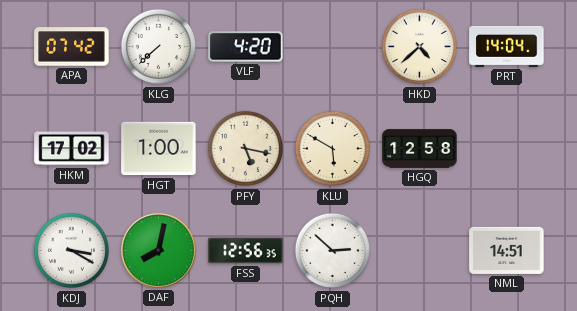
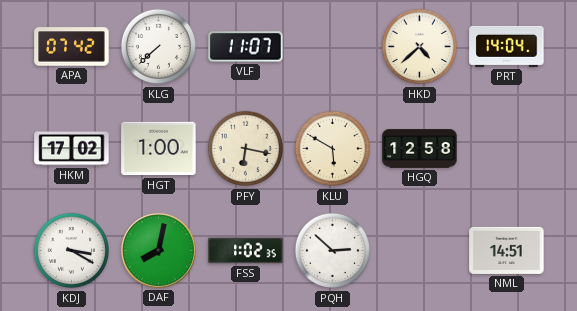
VLF: 4:20 -> 11:07
PFY: 5:17 -> 6:17
FSS: 12:56 -> 1:02
